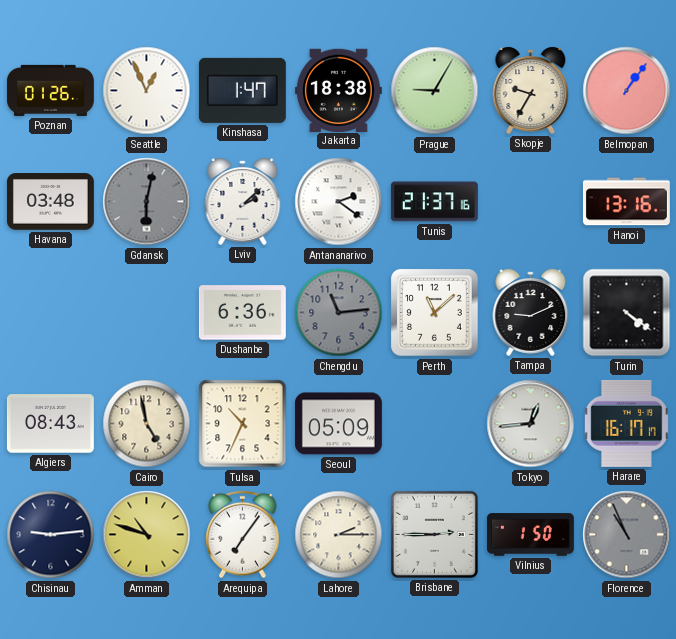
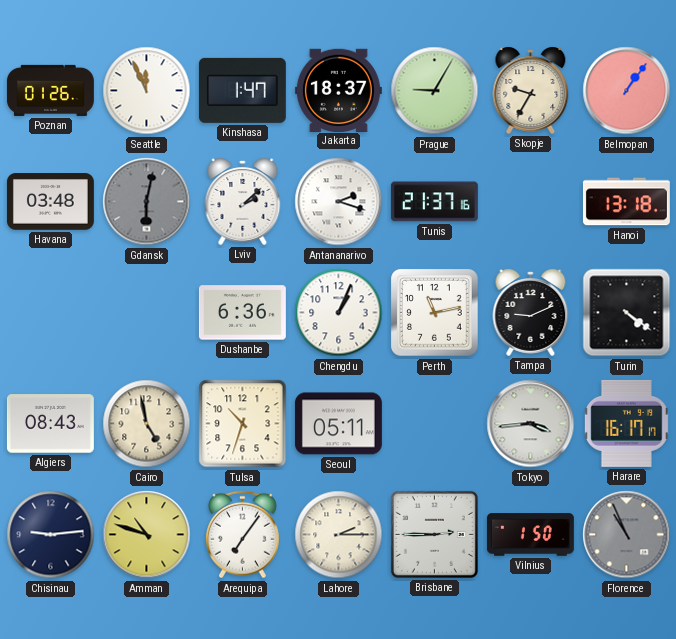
Seattle: 12:56 -> 11:56
Jakarta: 18:38 -> 18:37
Antananarivo: 2:21 -> 2:18
Hanoi: 13:16 -> 13:18
Chengdu: 11:14 -> 1:04
Chengdu dial: grey -> white
Perth: 11:08 -> 11:13
Tulsa: 10:34 -> 10:33
Seoul: 05:09 -> 05:11
Tokyo: 12:44 -> 3:44
